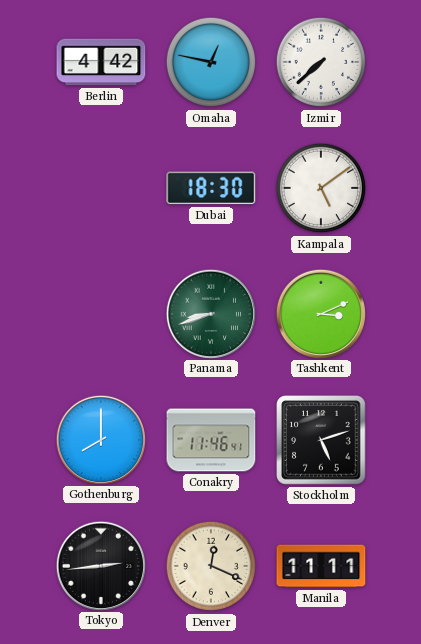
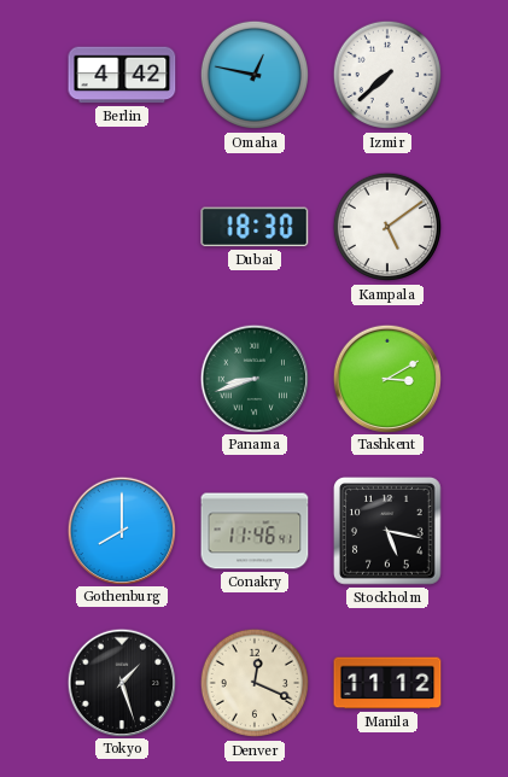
Tashkent: 3:11 -> 3:10
Stockholm: 5:12 -> 5:17
Tokyo: 2:44 -> 1:27
Manila: 11:11 -> 11:12
